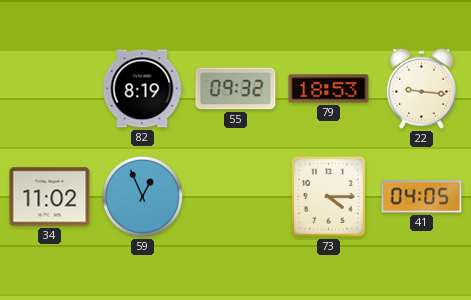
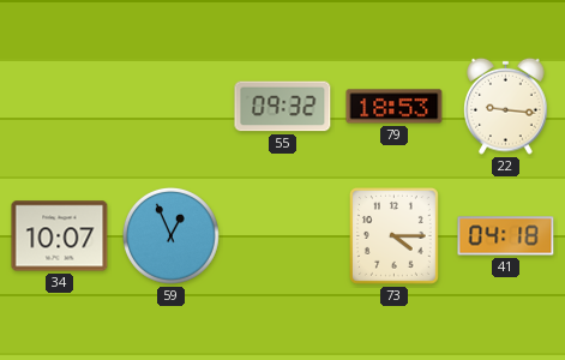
82: 8:19 -> none
34: 11:02 -> 10:07
41: 04:05 -> 04:18
